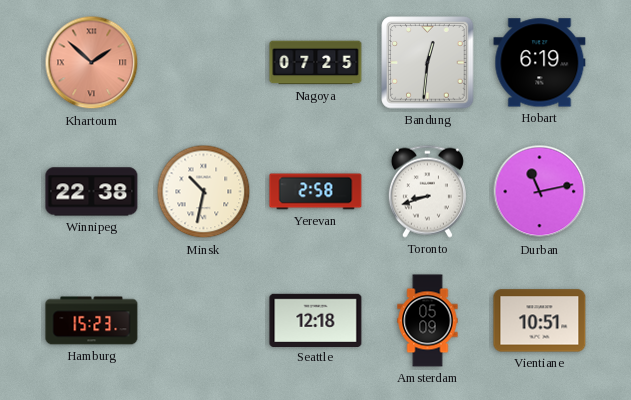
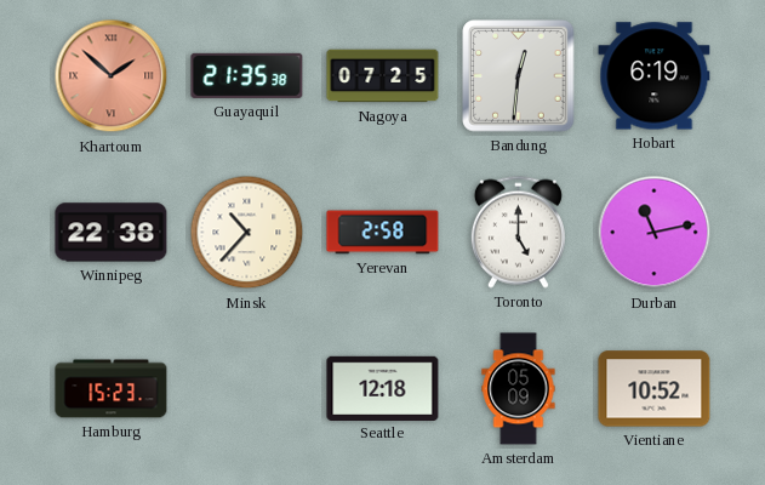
Guayaquil: none -> 21:35
Minsk: 10:32 -> 10:37
Toronto: 8:42 -> 5:00
Vientiane: 10:51 -> 10:52
